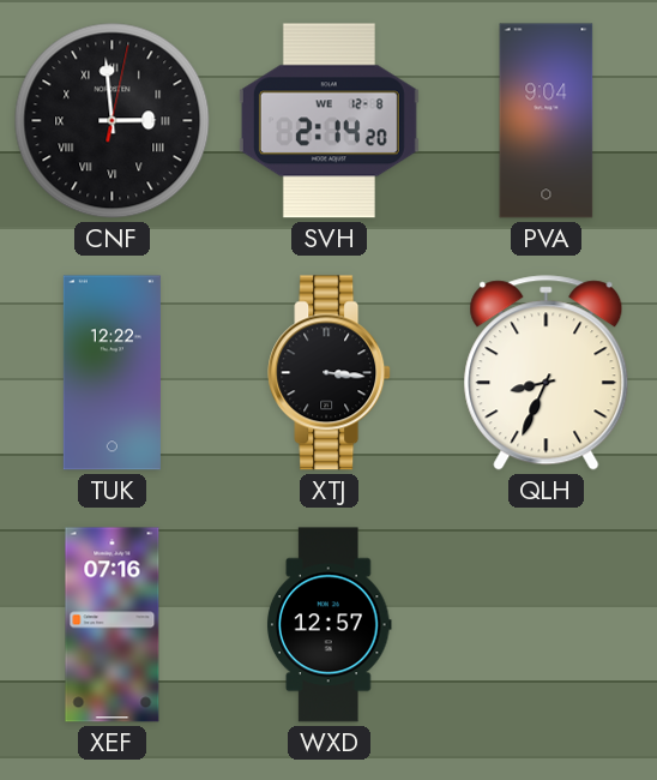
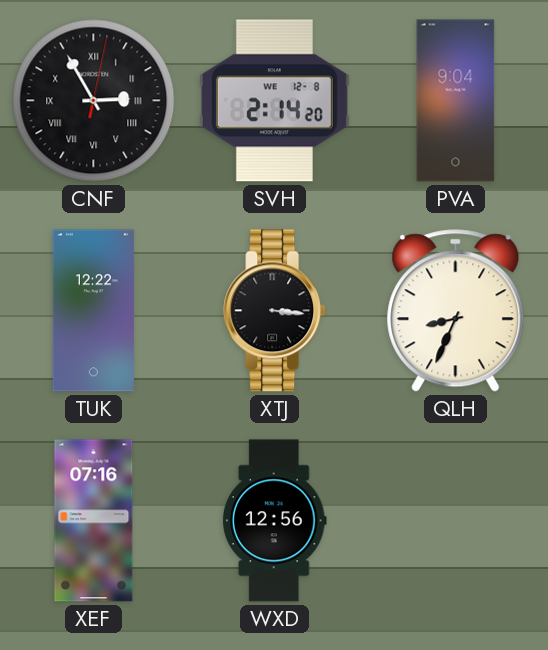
CNF: 2:59 -> 2:55
WXD: 12:57 -> 12:56
